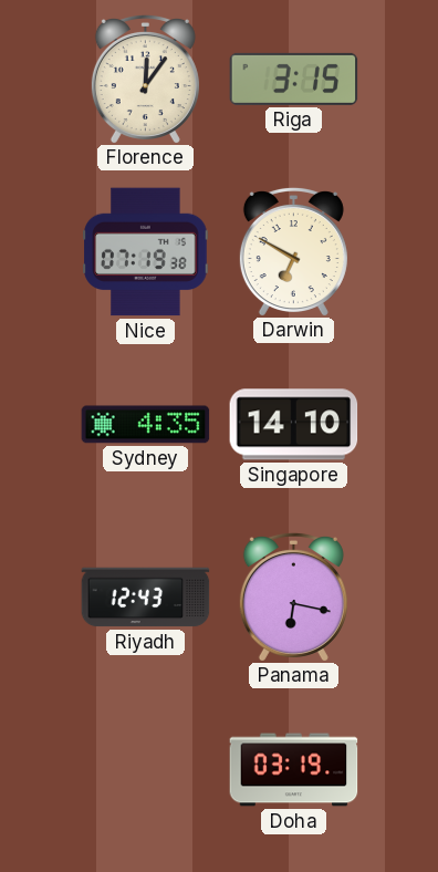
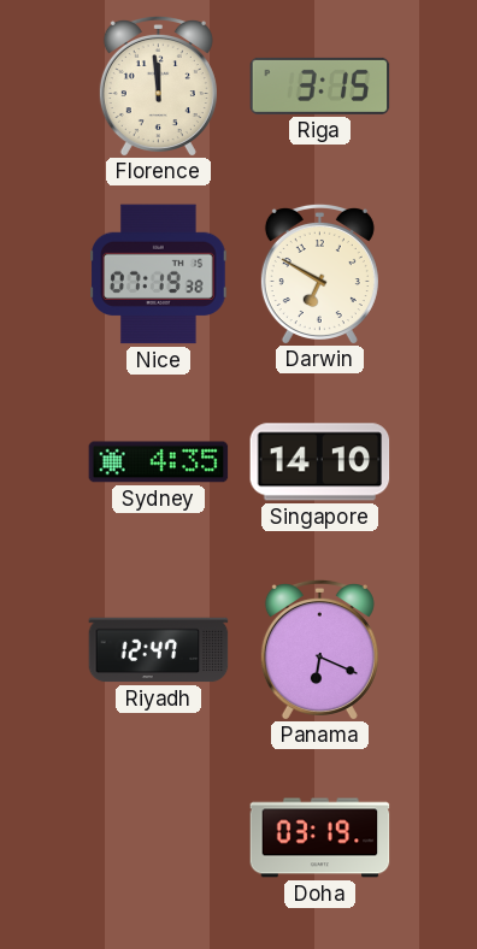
Florence: 12:06 -> 11:59
Riyadh: 12:43 -> 12:47
Panama: 6:17 -> 6:19
